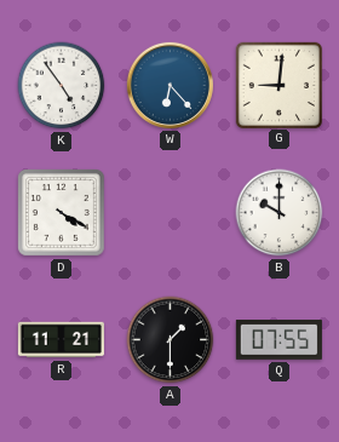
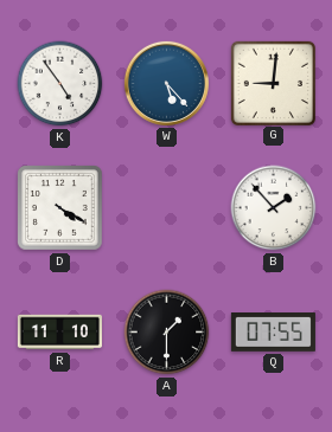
W: 6:23 -> 5:23
B: 10:00 -> 1:53
R: 11:21 -> 11:10
